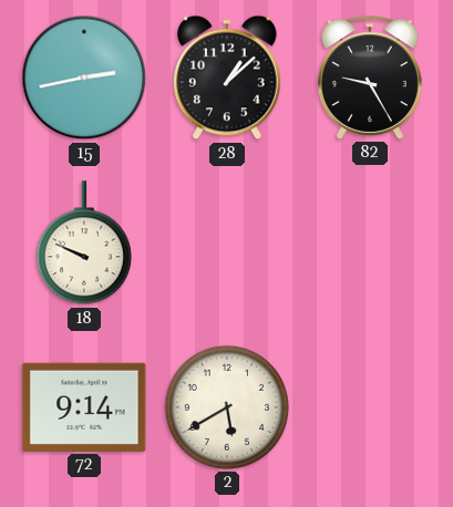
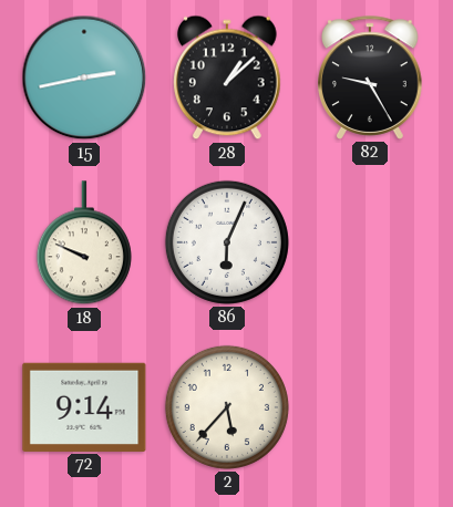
86: none -> 6:04
2: 5:40 -> 5:37
